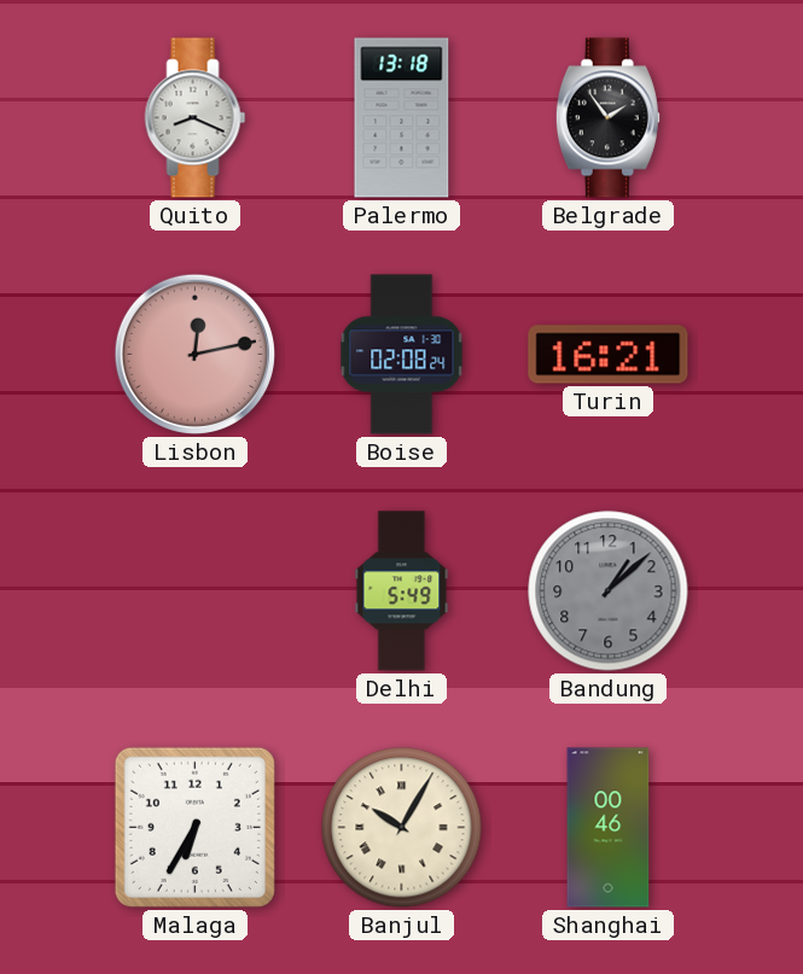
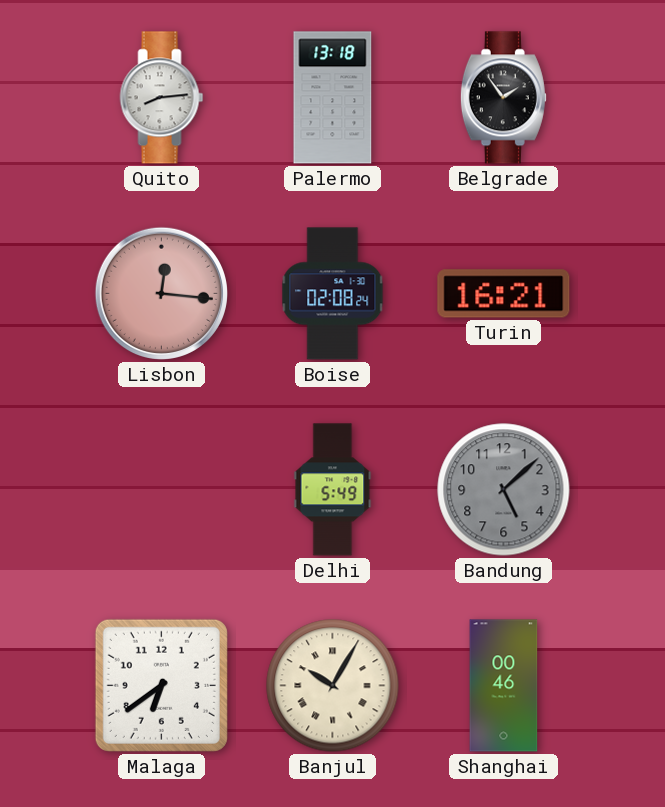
Quito: 8:19 -> 8:14
Lisbon: 12:13 -> 12:16
Bandung: 1:08 -> 5:08
Malaga: 6:35 -> 6:39
